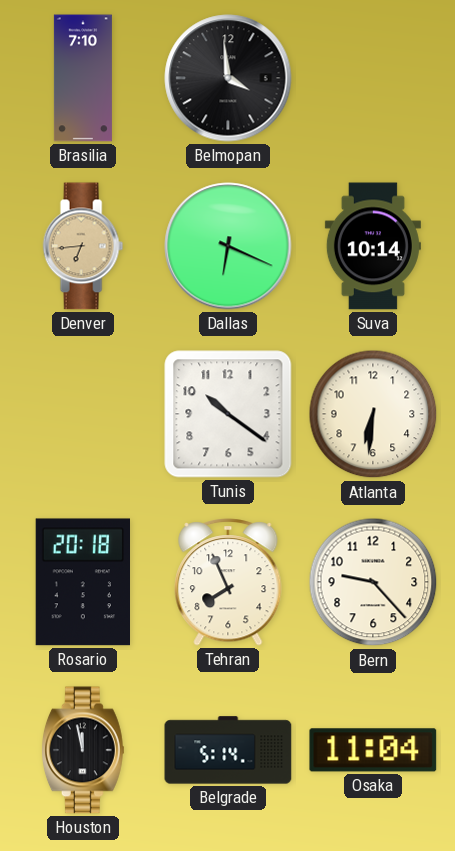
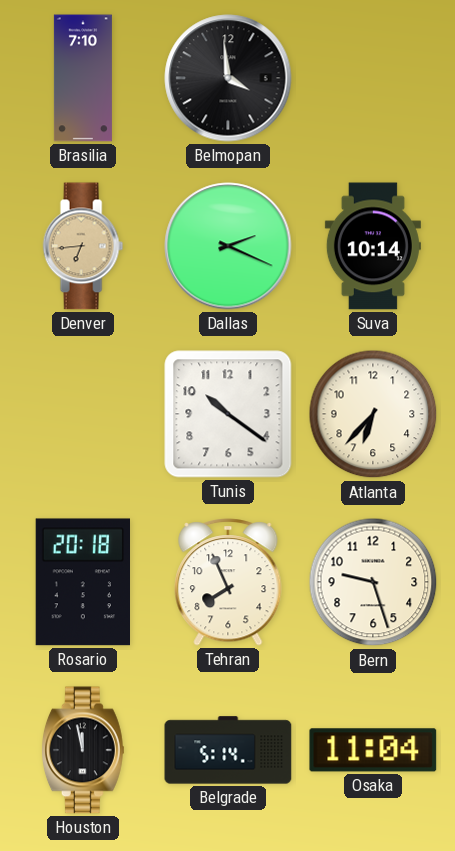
Dallas: 6:19 -> 2:19
Atlanta: 6:31 -> 6:37
Bern: 9:23 -> 9:27
